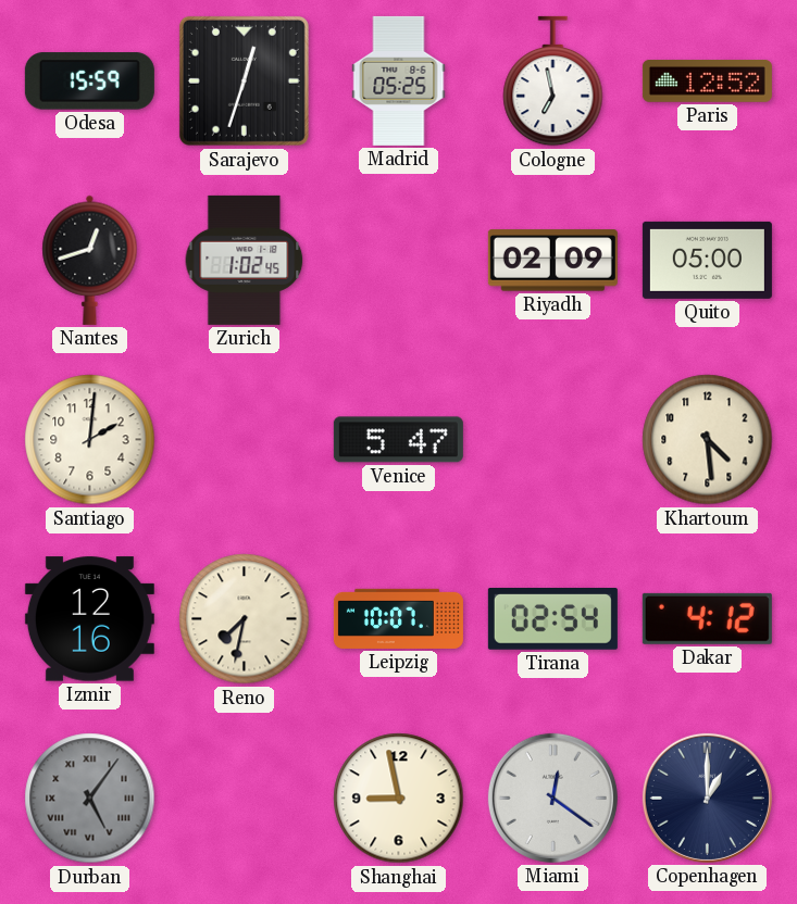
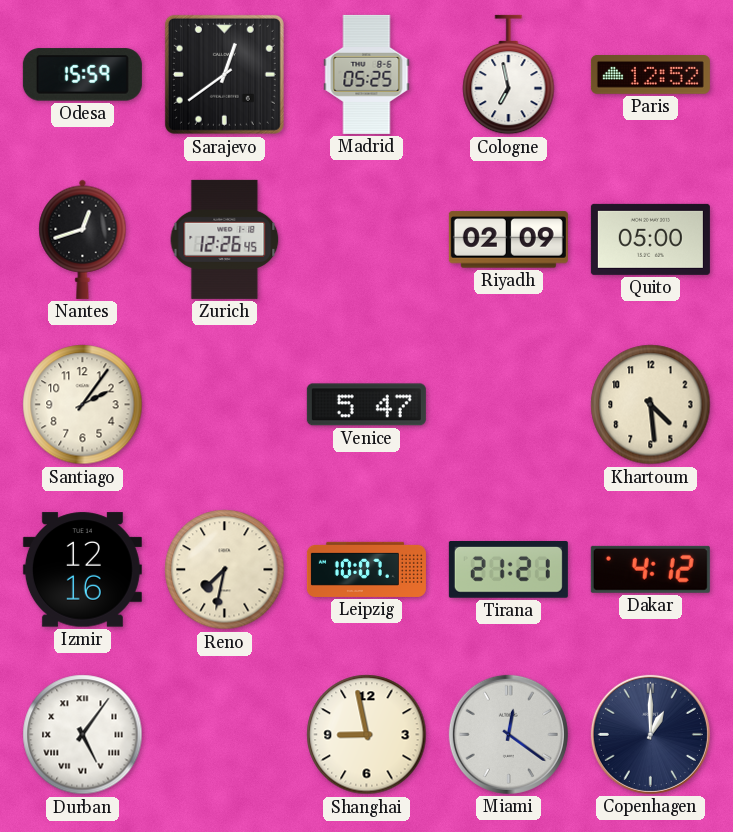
Sarajevo: 12:33 -> 12:39
Zurich: 1:02 -> 12:26
Santiago: 2:01 -> 2:06
Tirana: 02:54 -> 21:21
Durban dial: grey -> white
